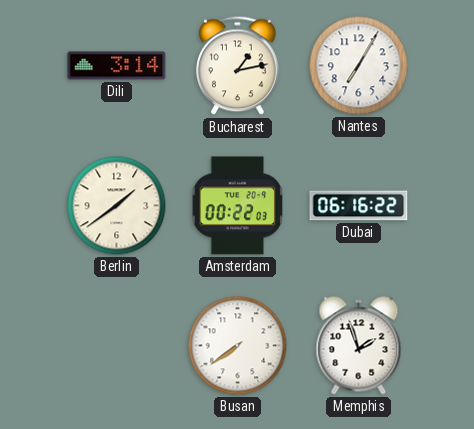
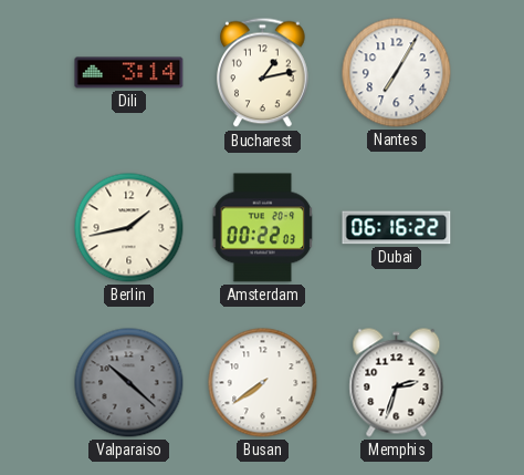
Berlin: 1:39 -> 1:43
Valparaiso: none -> 10:22
Memphis: 1:57 -> 2:33
